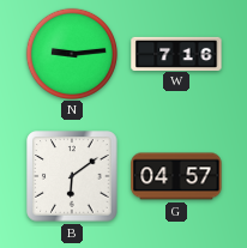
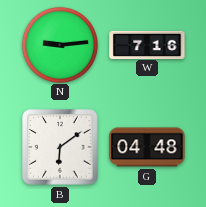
G: 04:57 -> 04:48
